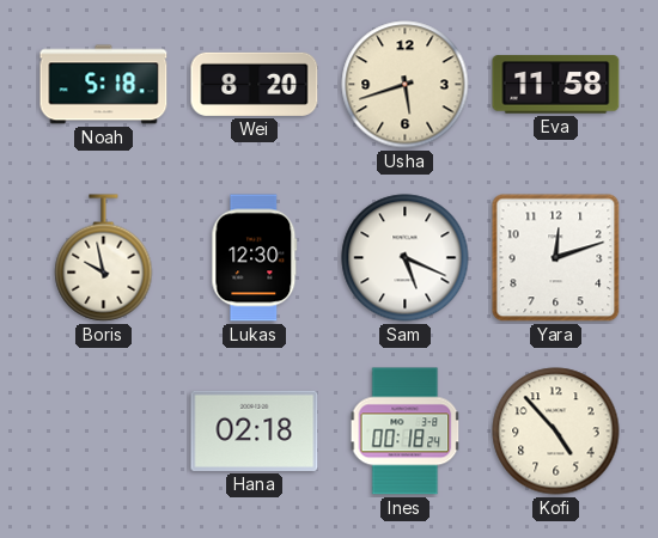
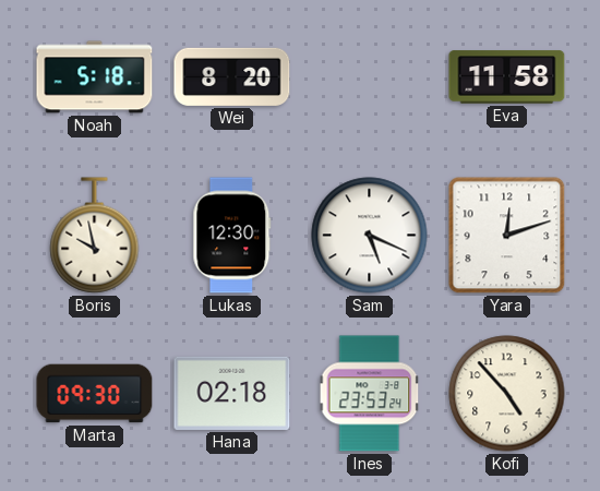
Usha: 5:42 -> none
Marta: none -> 09:30
Ines: 00:18 -> 23:53
